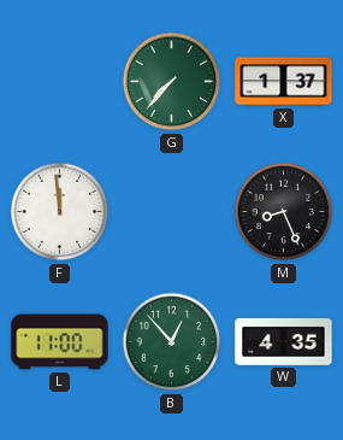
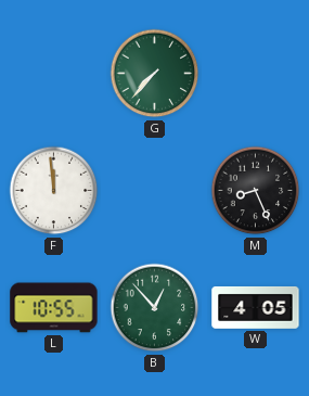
X: 1:37 -> none
L: 11:00 -> 10:55
W: 4:35 -> 4:05
